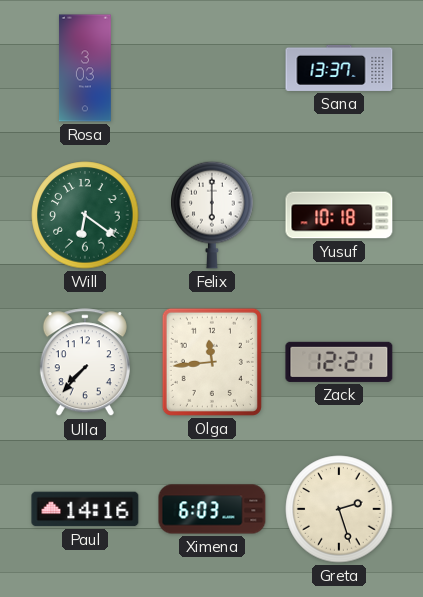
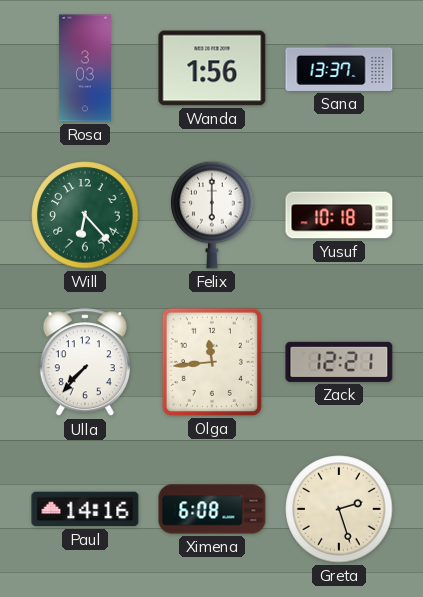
Wanda: none -> 1:56
Will: 6:21 -> 6:23
Ximena: 6:03 -> 6:08
